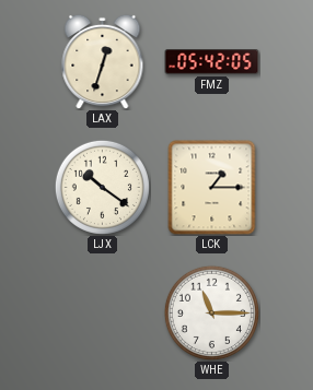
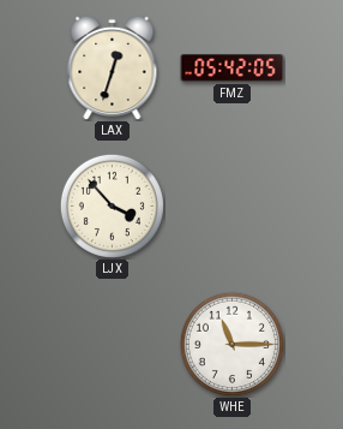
LJX: 10:21 -> 3:53
LCK: 1:15 -> none
